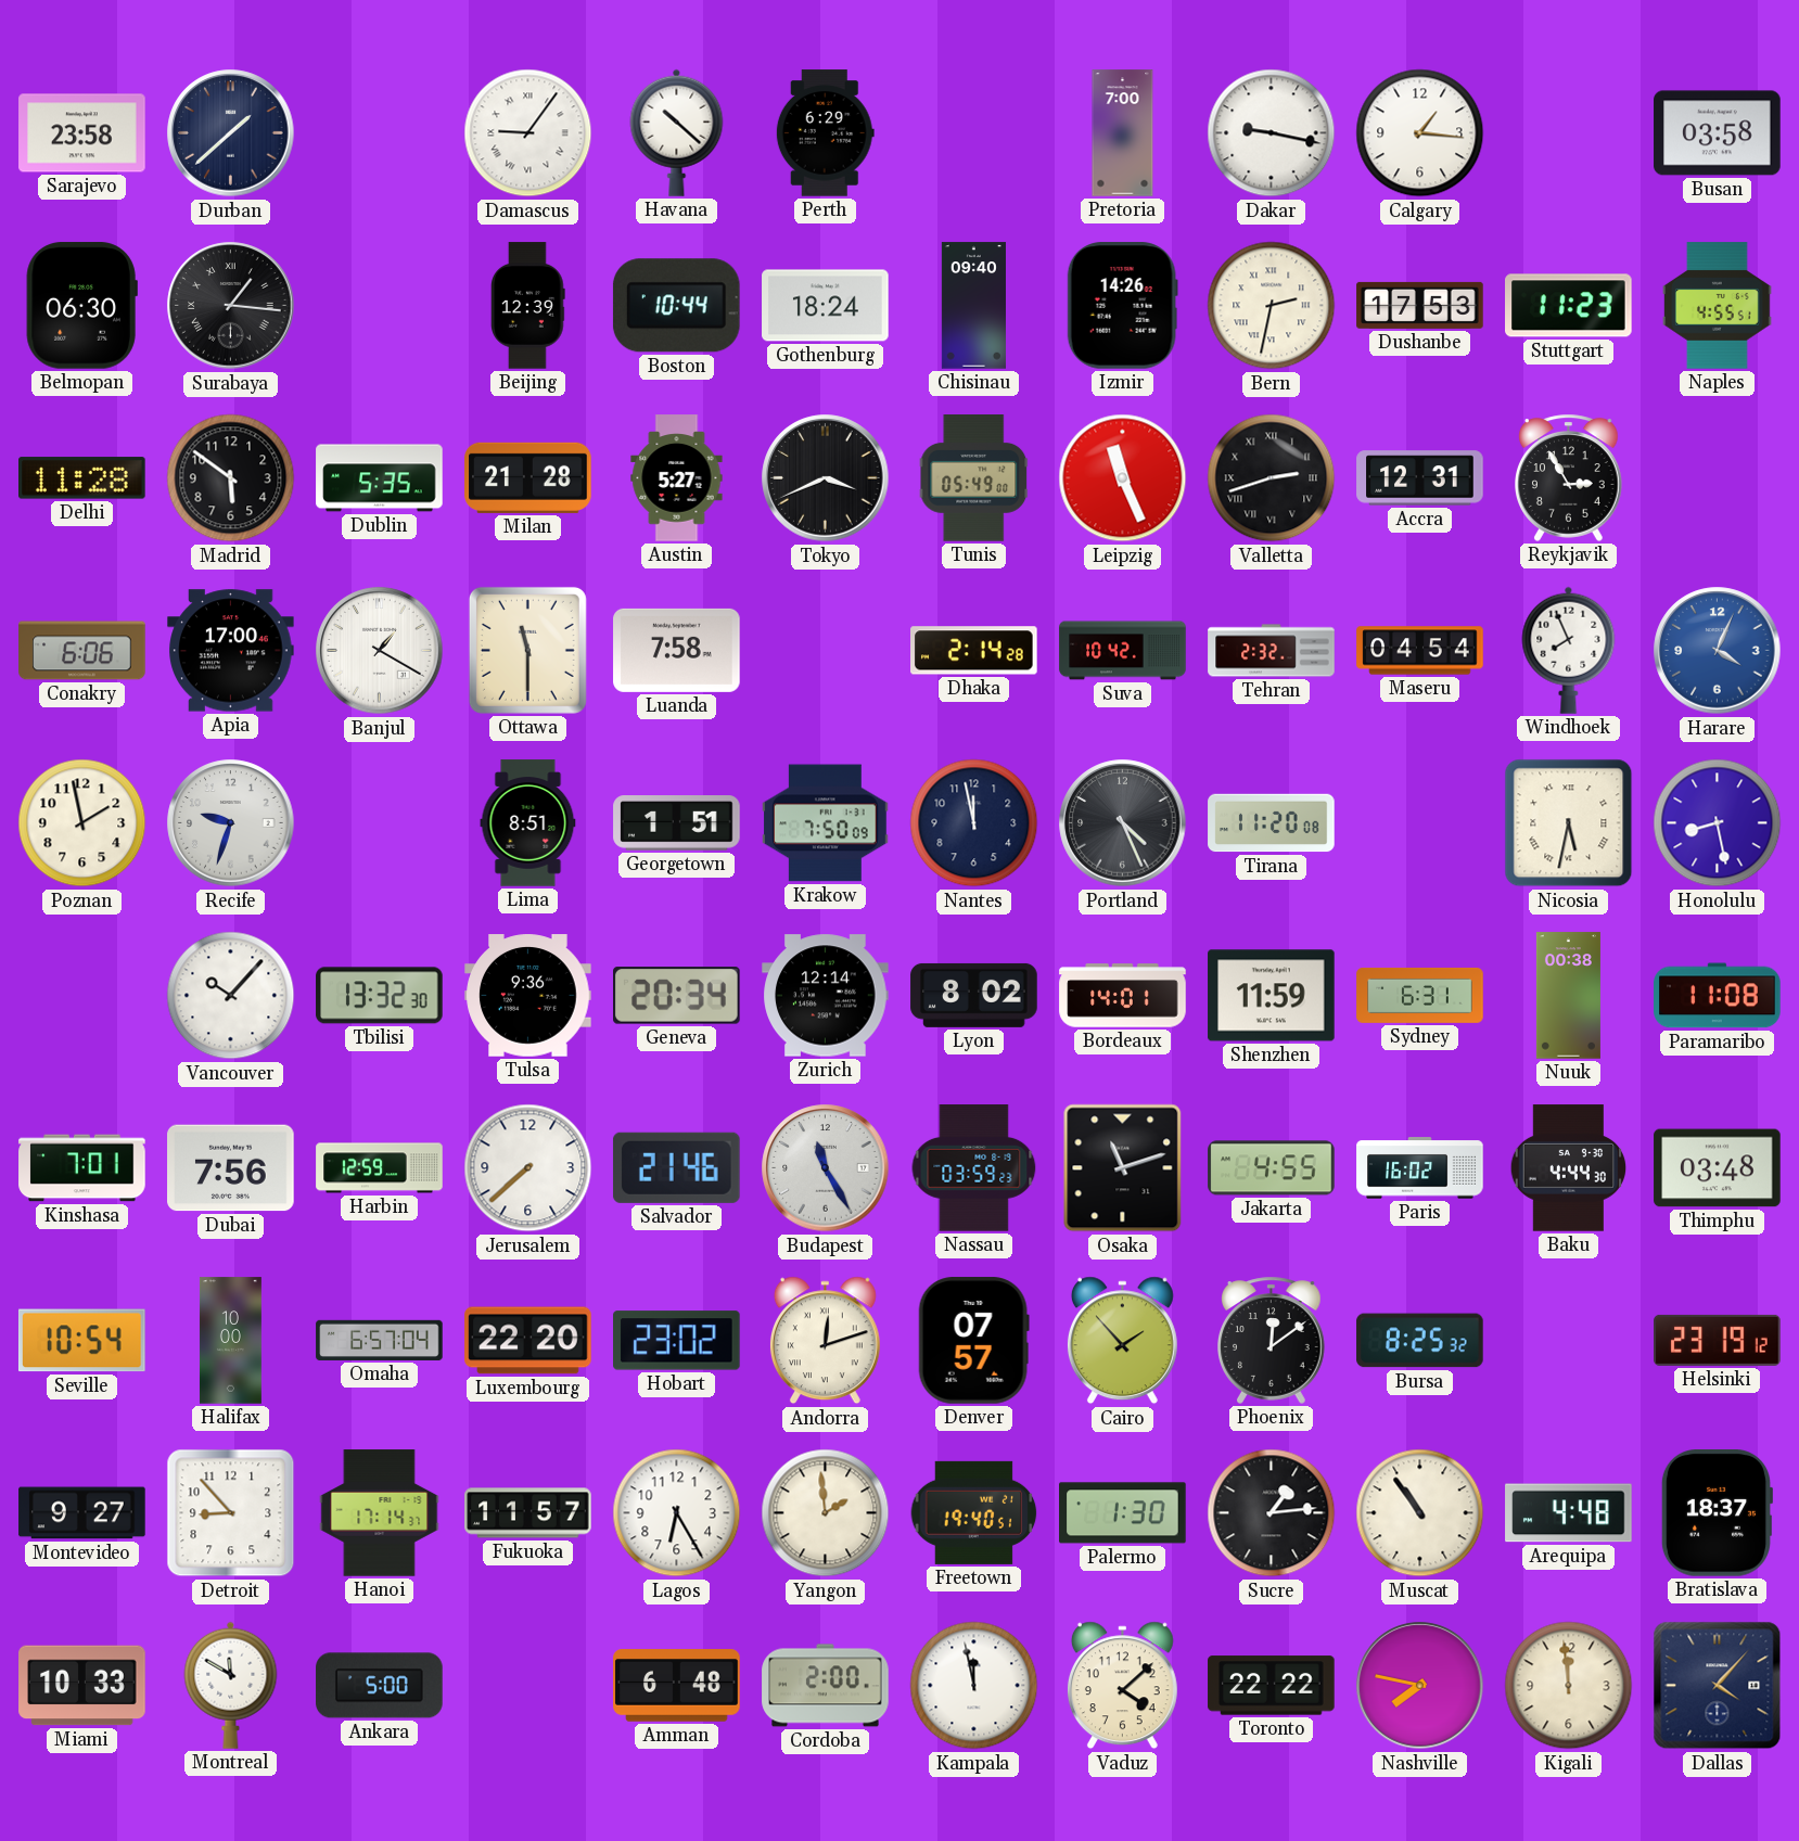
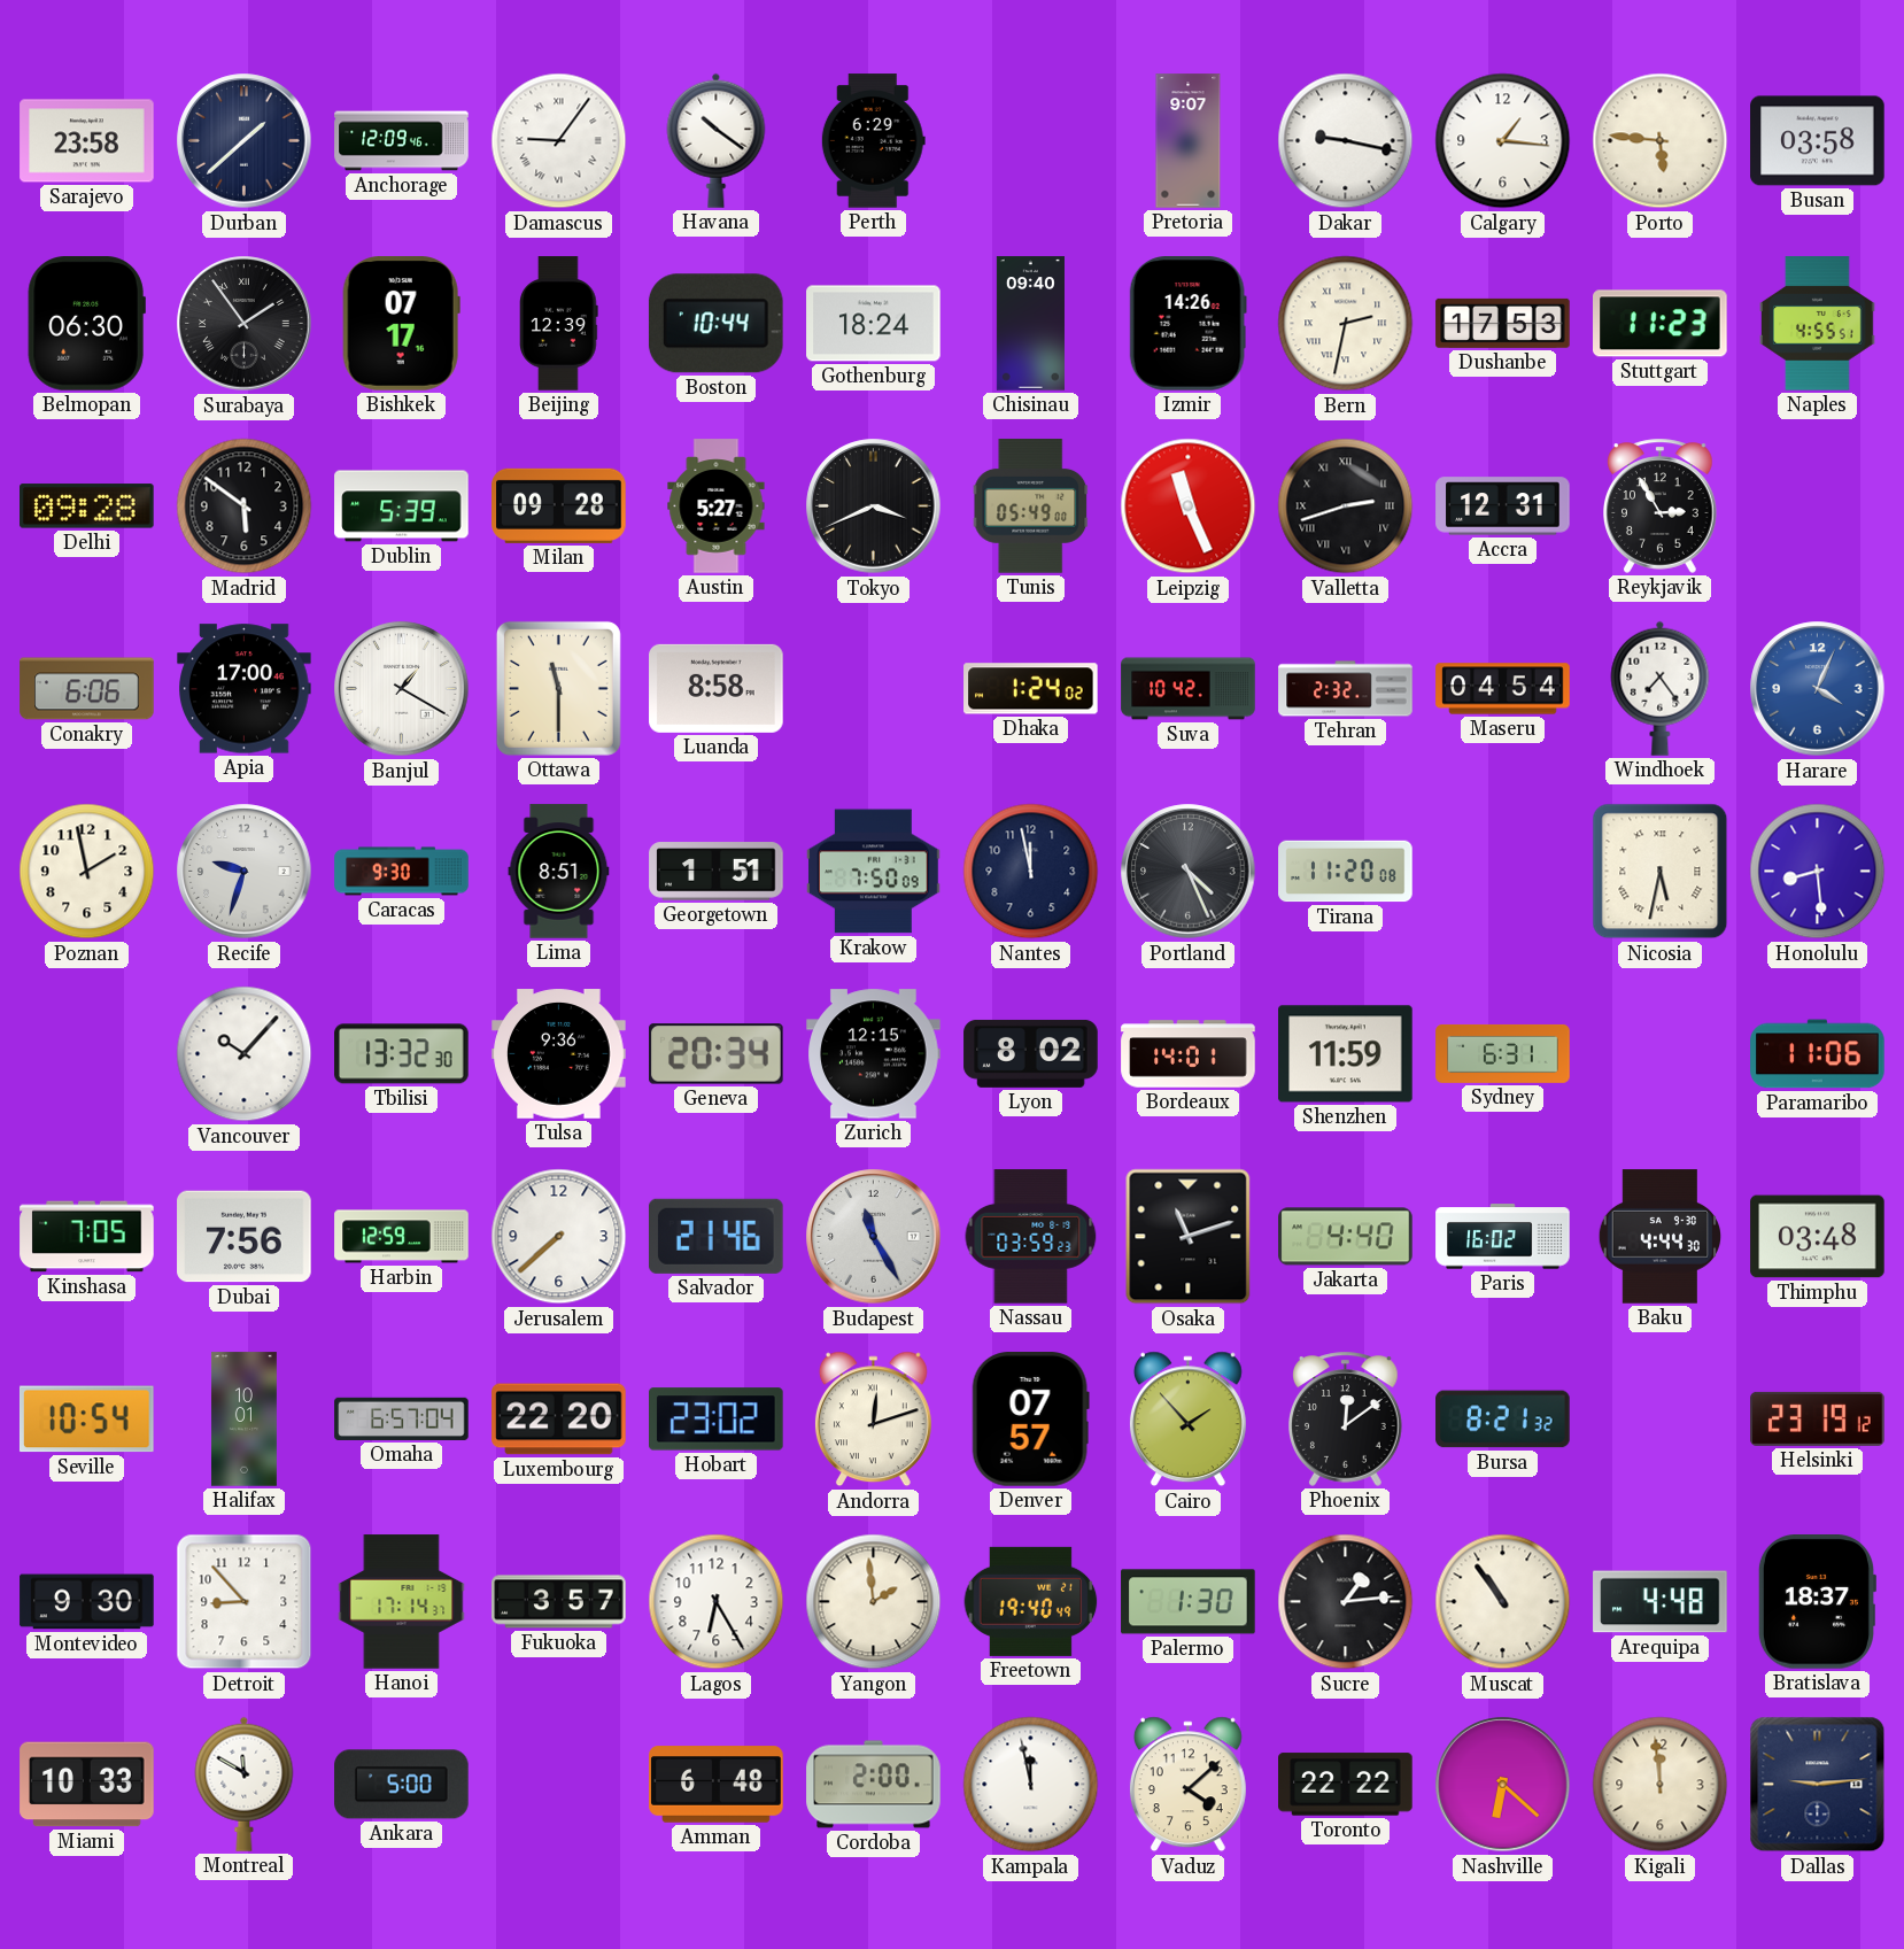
Anchorage: none -> 12:09
Havana: 10:22 -> 10:21
Pretoria: 7:00 -> 9:07
Porto: none -> 5:46
Surabaya: 1:16 -> 1:54
Bishkek: none -> 07:17
Delhi: 11:28 -> 09:28
Dublin: 5:35 -> 5:39
Milan: 21:28 -> 09:28
Luanda: 7:58 -> 8:58
Dhaka: 2:14 -> 1:24
Windhoek: 7:56 -> 7:24
Caracas: none -> 9:30
Honolulu: 8:28 -> 8:29
Zurich: 12:14 -> 12:15
Nuuk: 00:38 -> none
Paramaribo: 11:08 -> 11:06
Kinshasa: 7:01 -> 7:05
Jakarta: 4:55 -> 4:40
Halifax: 10:00 -> 10:01
Bursa: 8:25 -> 8:21
Montevideo: 9:27 -> 9:30
Fukuoka: 11:57 -> 3:57
Freetown: 19:40:51 -> 19:40:49
Nashville: 7:47 -> 6:22
Dallas: 4:07 -> 9:14
